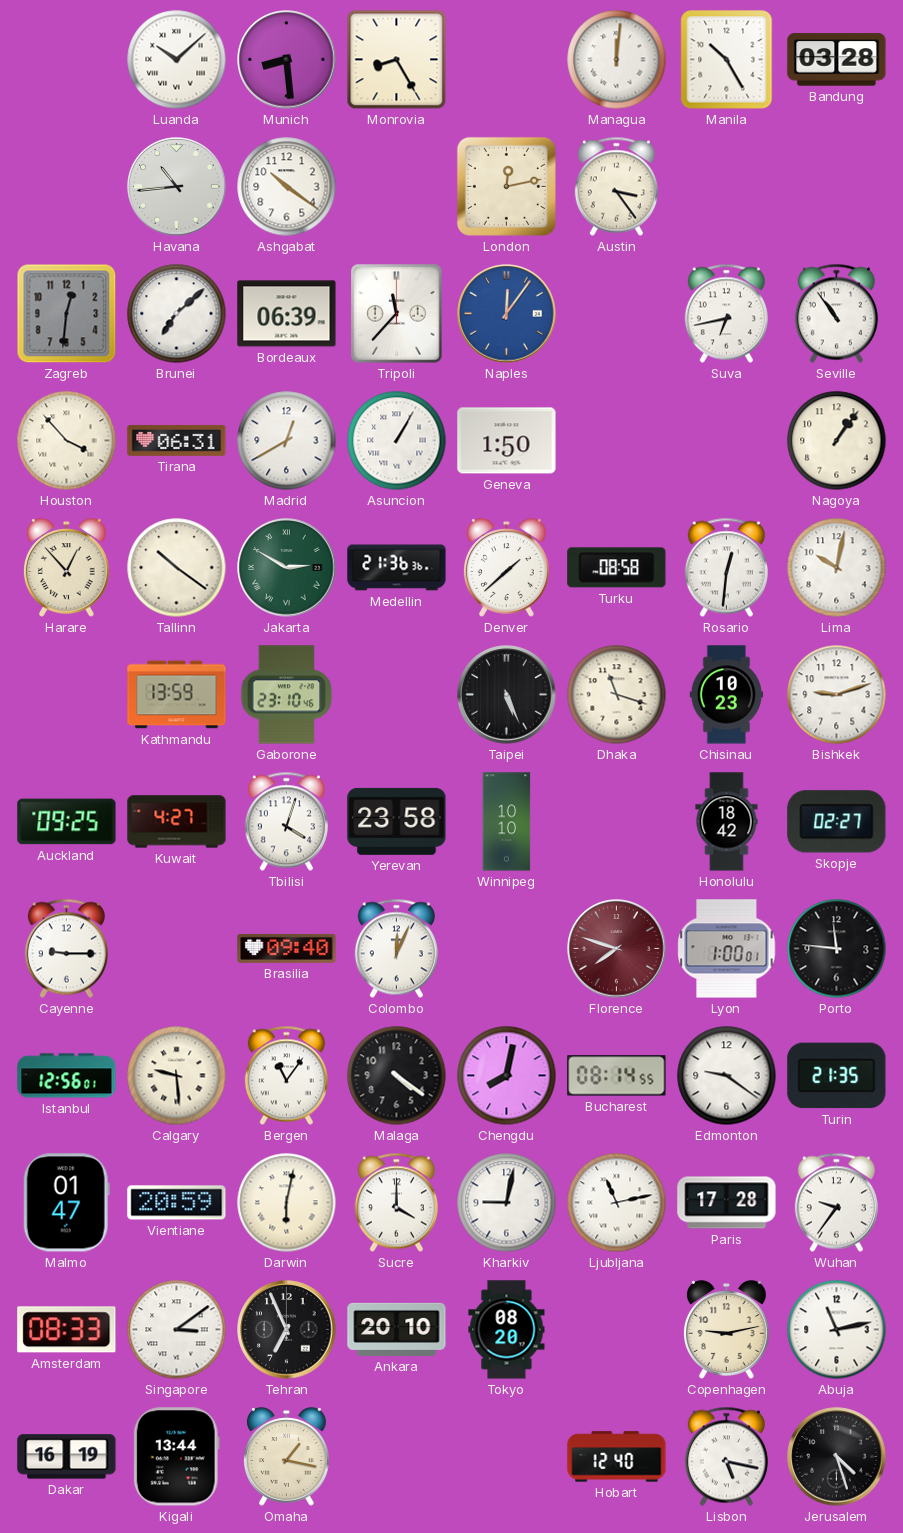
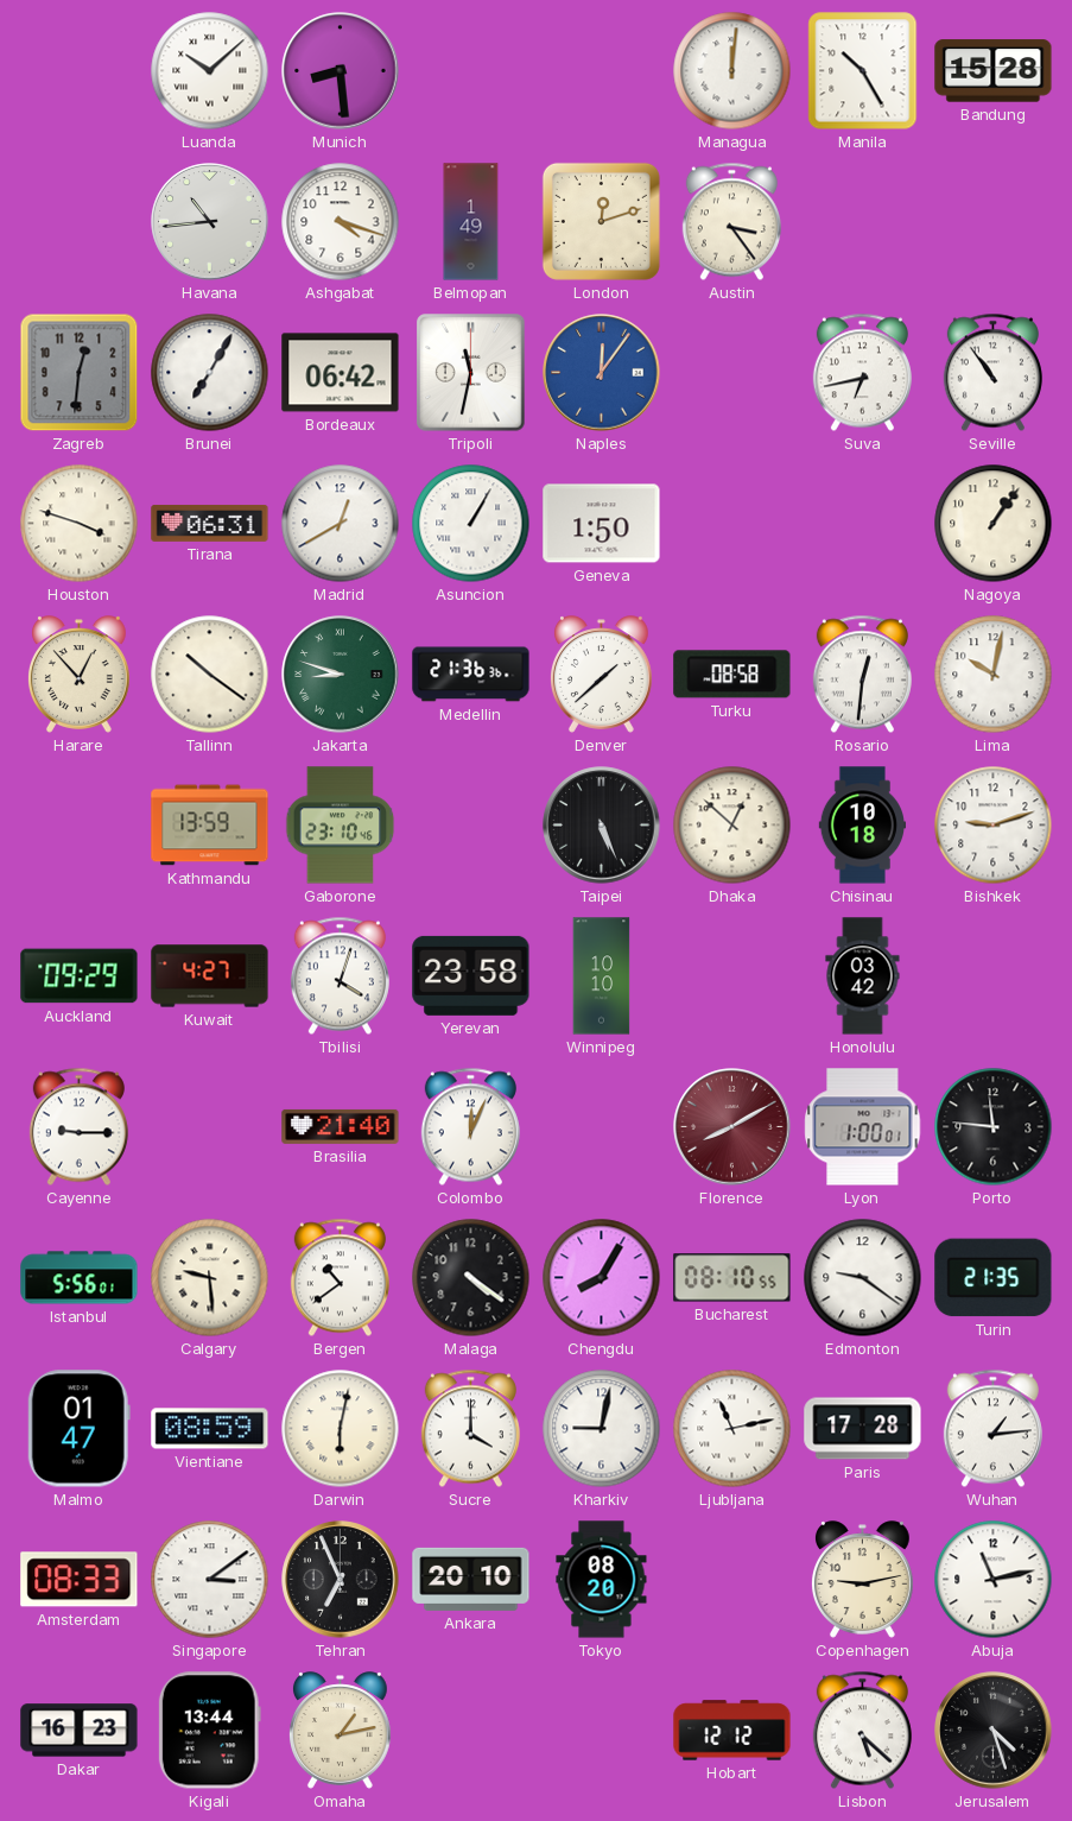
Monrovia: 8:25 -> none
Bandung: 03:28 -> 15:28
Ashgabat: 10:21 -> 4:18
Belmopan: none -> 1:49
London: 12:13 -> 12:12
Brunei: 7:08 -> 7:05
Bordeaux: 06:39 -> 06:42
Tripoli: 11:37 -> 11:32
Houston: 3:53 -> 3:48
Jakarta: 2:50 -> 8:48
Dhaka: 11:18 -> 12:52
Chisinau: 10:23 -> 10:18
Auckland: 09:25 -> 09:29
Honolulu: 18:42 -> 03:42
Skopje: 02:27 -> none
Brasilia: 09:40 -> 21:40
Florence: 7:48 -> 8:10
Istanbul: 12:56 -> 5:56
Bergen: 11:06 -> 10:39
Chengdu: 8:02 -> 8:05
Bucharest: 08:14 -> 08:10
Vientiane: 20:59 -> 08:59
Wuhan: 9:36 -> 1:14
Dakar: 16:19 -> 16:23
Omaha: 1:17 -> 1:13
Hobart: 12:40 -> 12:12
Lisbon: 5:17 -> 5:22
